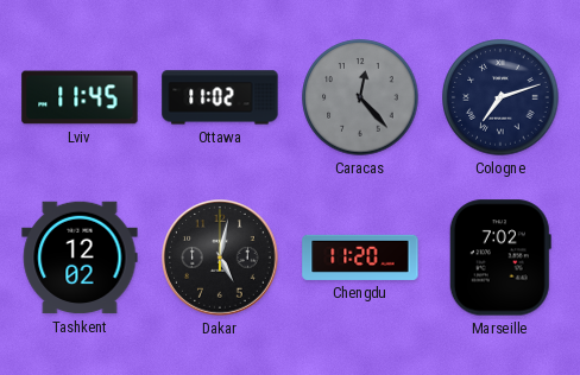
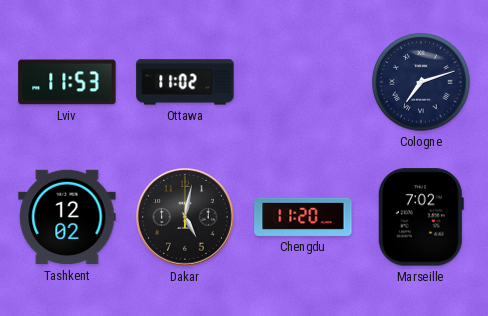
Lviv: 11:45 -> 11:53
Caracas: 12:23 -> none
